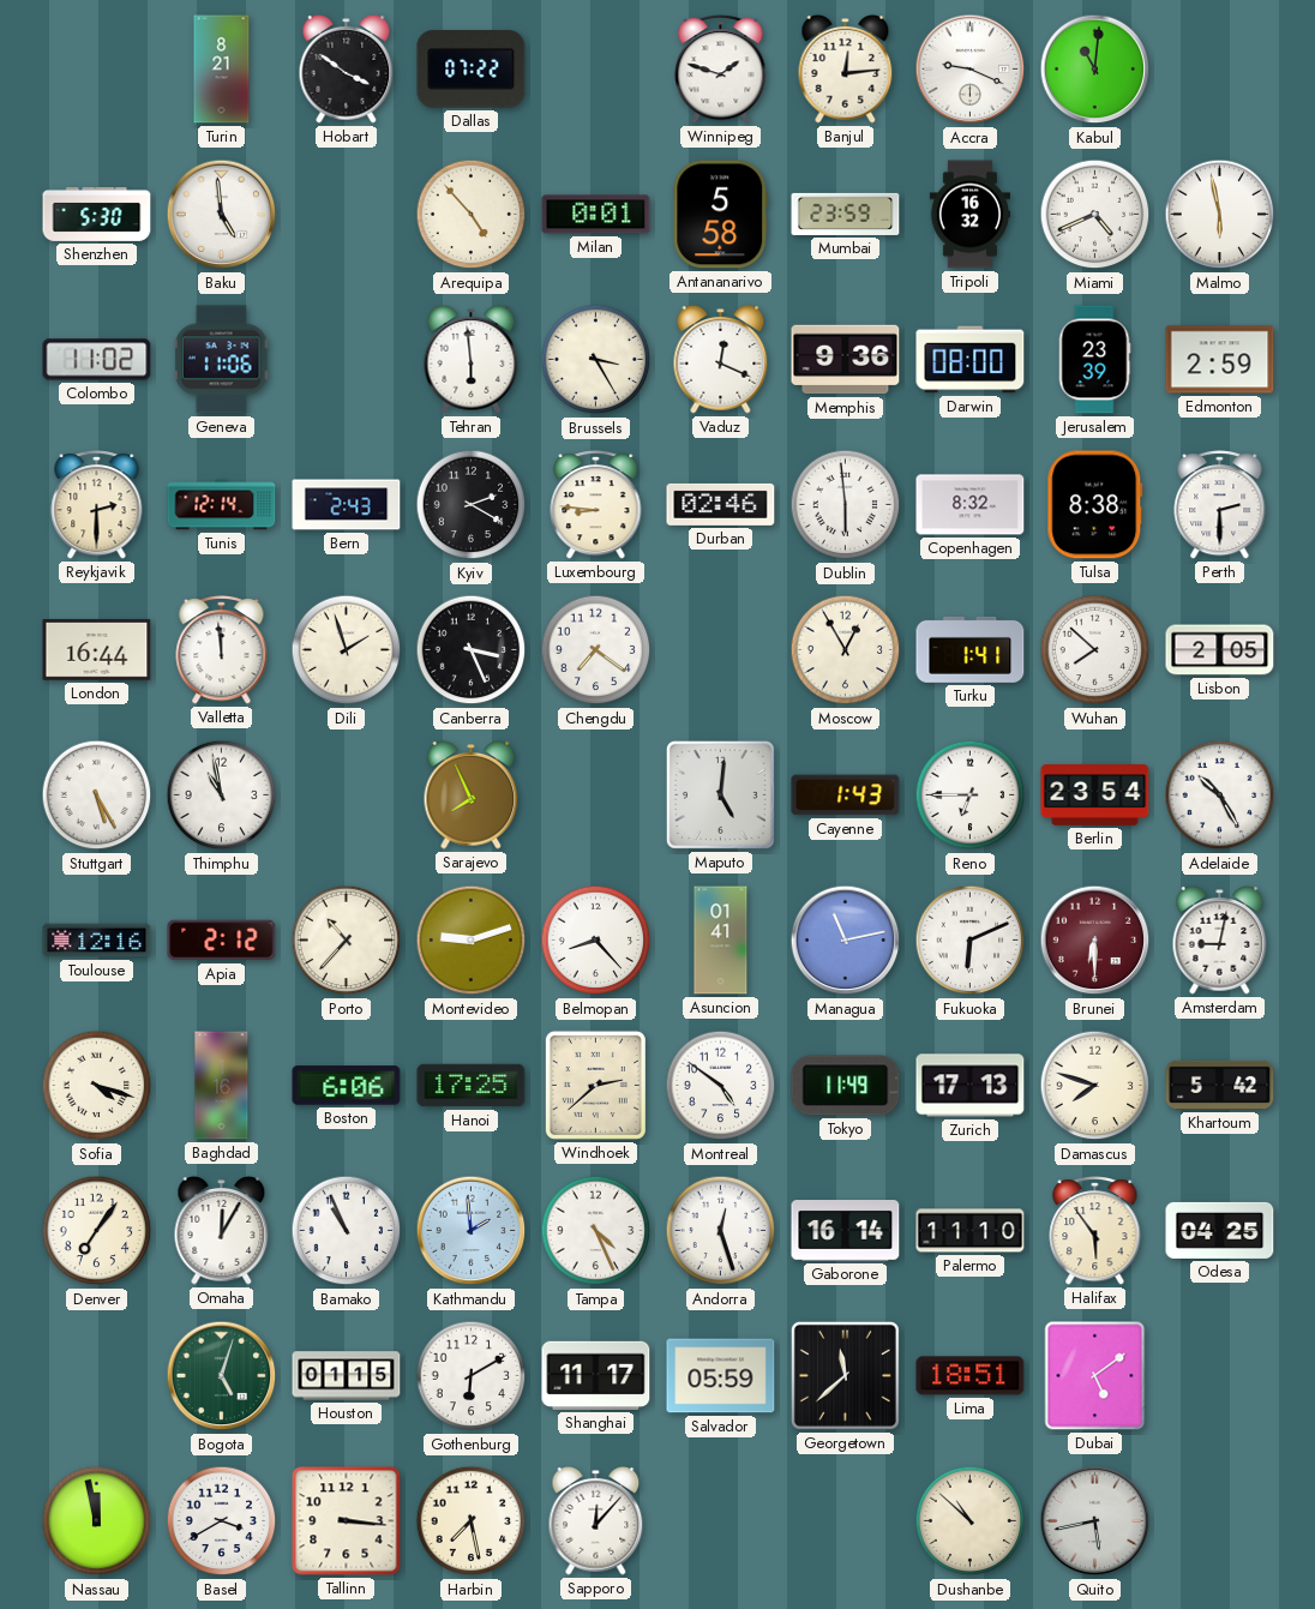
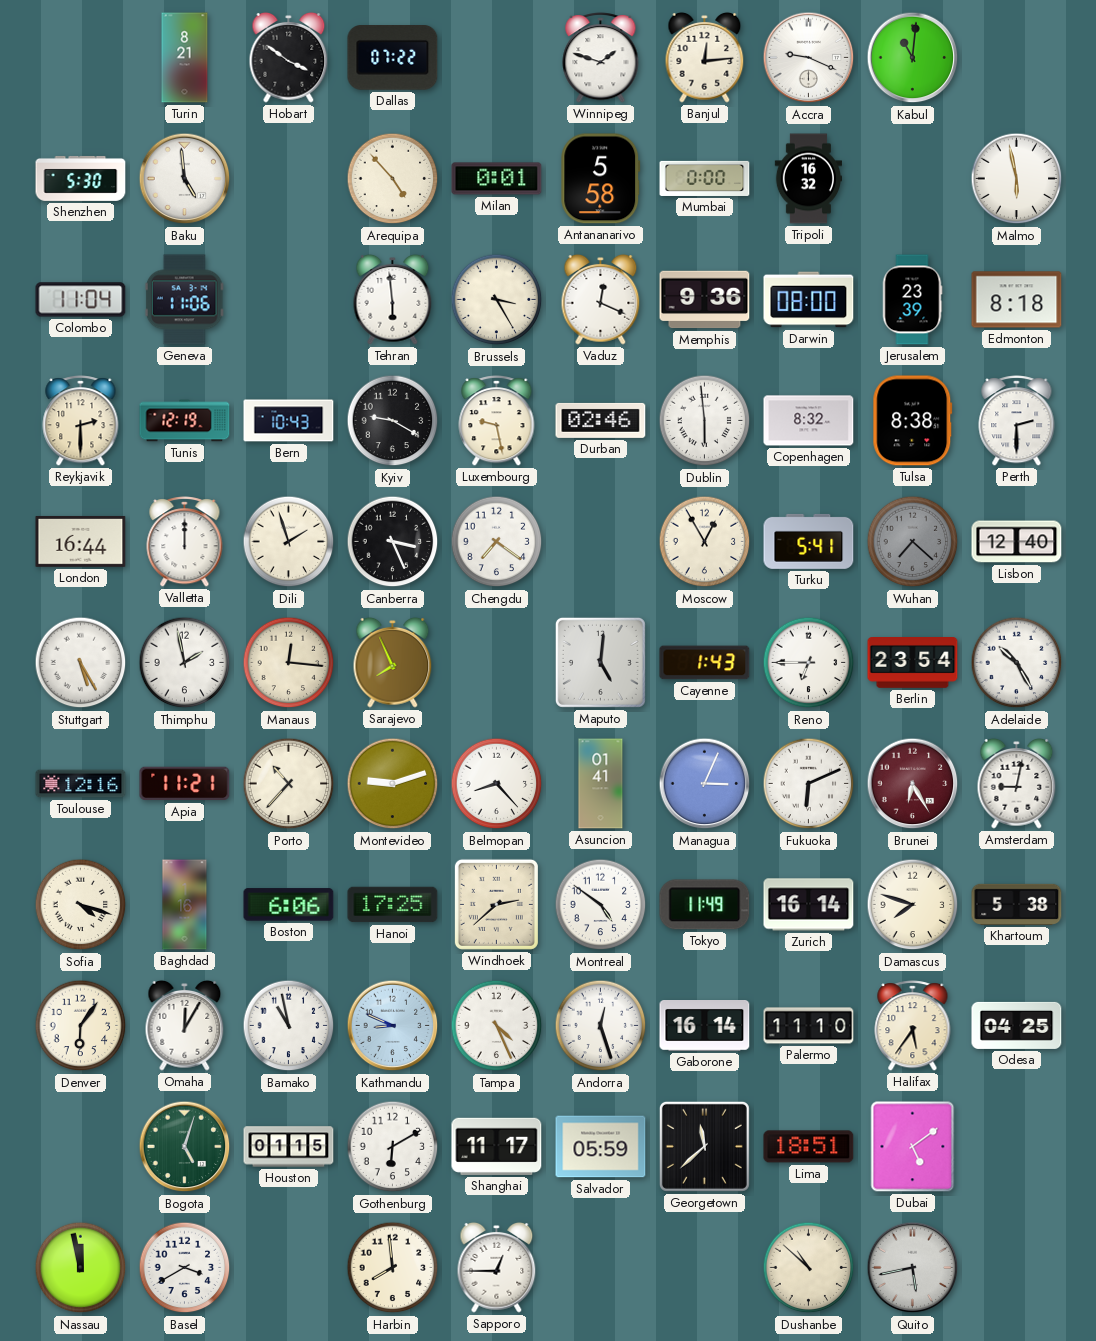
Mumbai: 23:59 -> 0:00
Miami: 4:41 -> none
Colombo: 11:02 -> 11:04
Edmonton: 2:59 -> 8:18
Tunis: 12:14 -> 12:19
Bern: 2:43 -> 10:43
Kyiv: 2:20 -> 9:20
Luxembourg: 8:46 -> 9:28
Valletta: 11:59 -> 12:00
Turku: 1:41 -> 5:41
Wuhan: 7:52 -> 7:22
Wuhan dial: white -> grey
Lisbon: 2:05 -> 12:40
Thimphu: 10:58 -> 1:58
Manaus: none -> 12:16
Apia: 2:12 -> 11:21
Managua: 11:13 -> 3:04
Brunei: 6:30 -> 6:25
Zurich: 17:13 -> 16:14
Khartoum: 5:42 -> 5:38
Denver: 7:06 -> 6:06
Bamako: 10:56 -> 10:58
Kathmandu: 1:59 -> 8:49
Halifax: 5:54 -> 5:36
Tallinn: 3:16 -> none
Harbin: 7:28 -> 7:59
Sapporo: 12:07 -> 12:45
